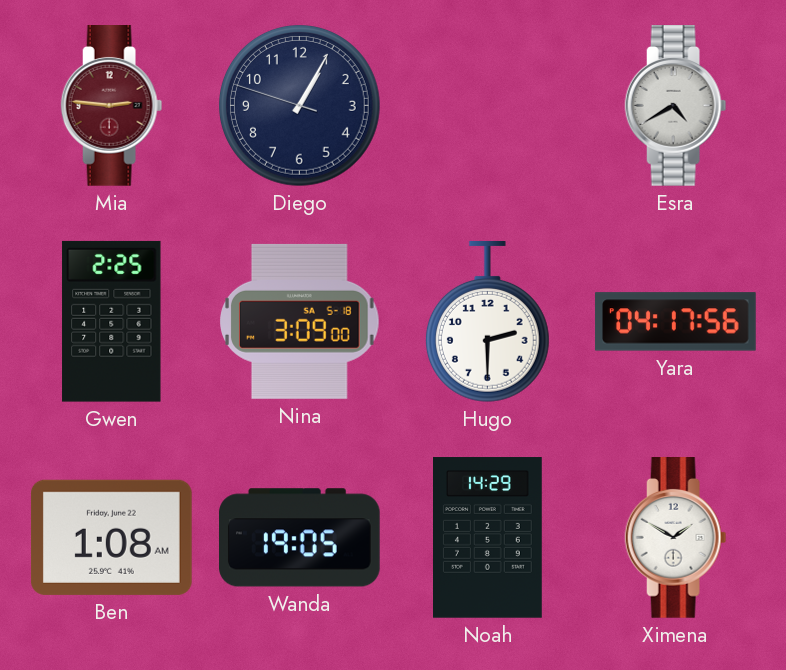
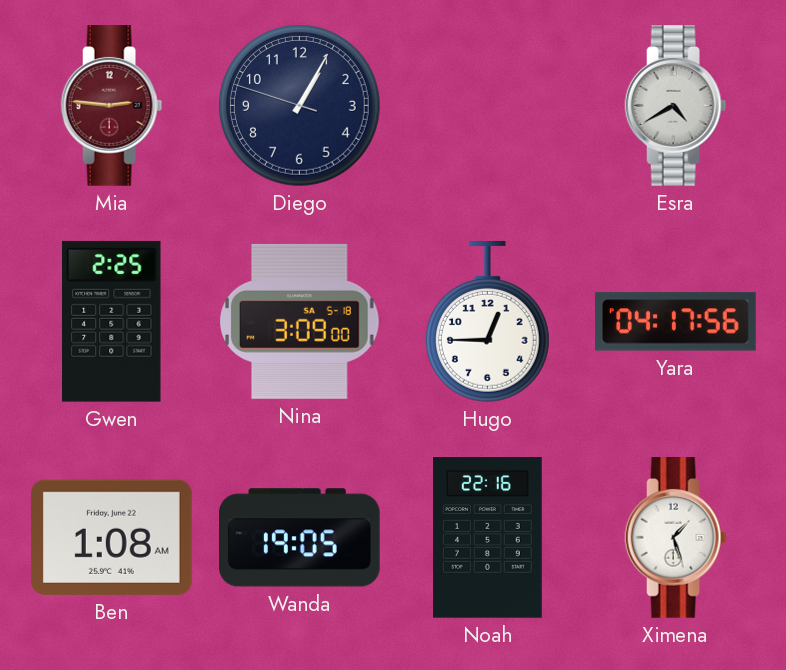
Hugo: 2:30 -> 12:45
Noah: 14:29 -> 22:16
Ximena: 1:50 -> 1:27
